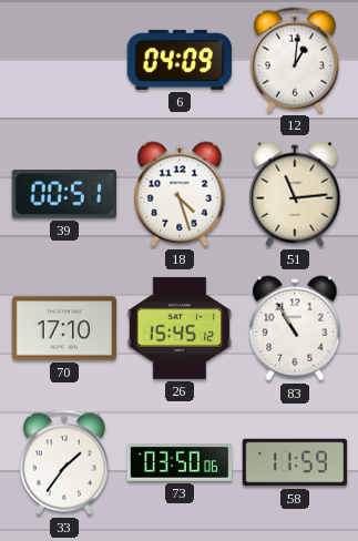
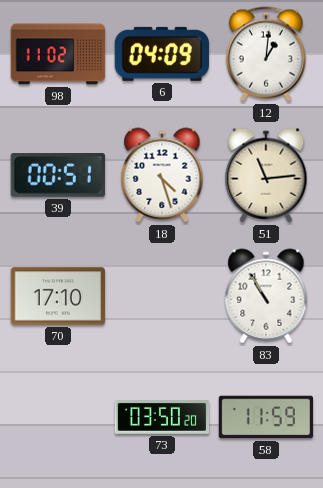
98: none -> 11:02
26: 15:45 -> none
33: 1:36 -> none
73: 03:50:06 -> 03:50:20
